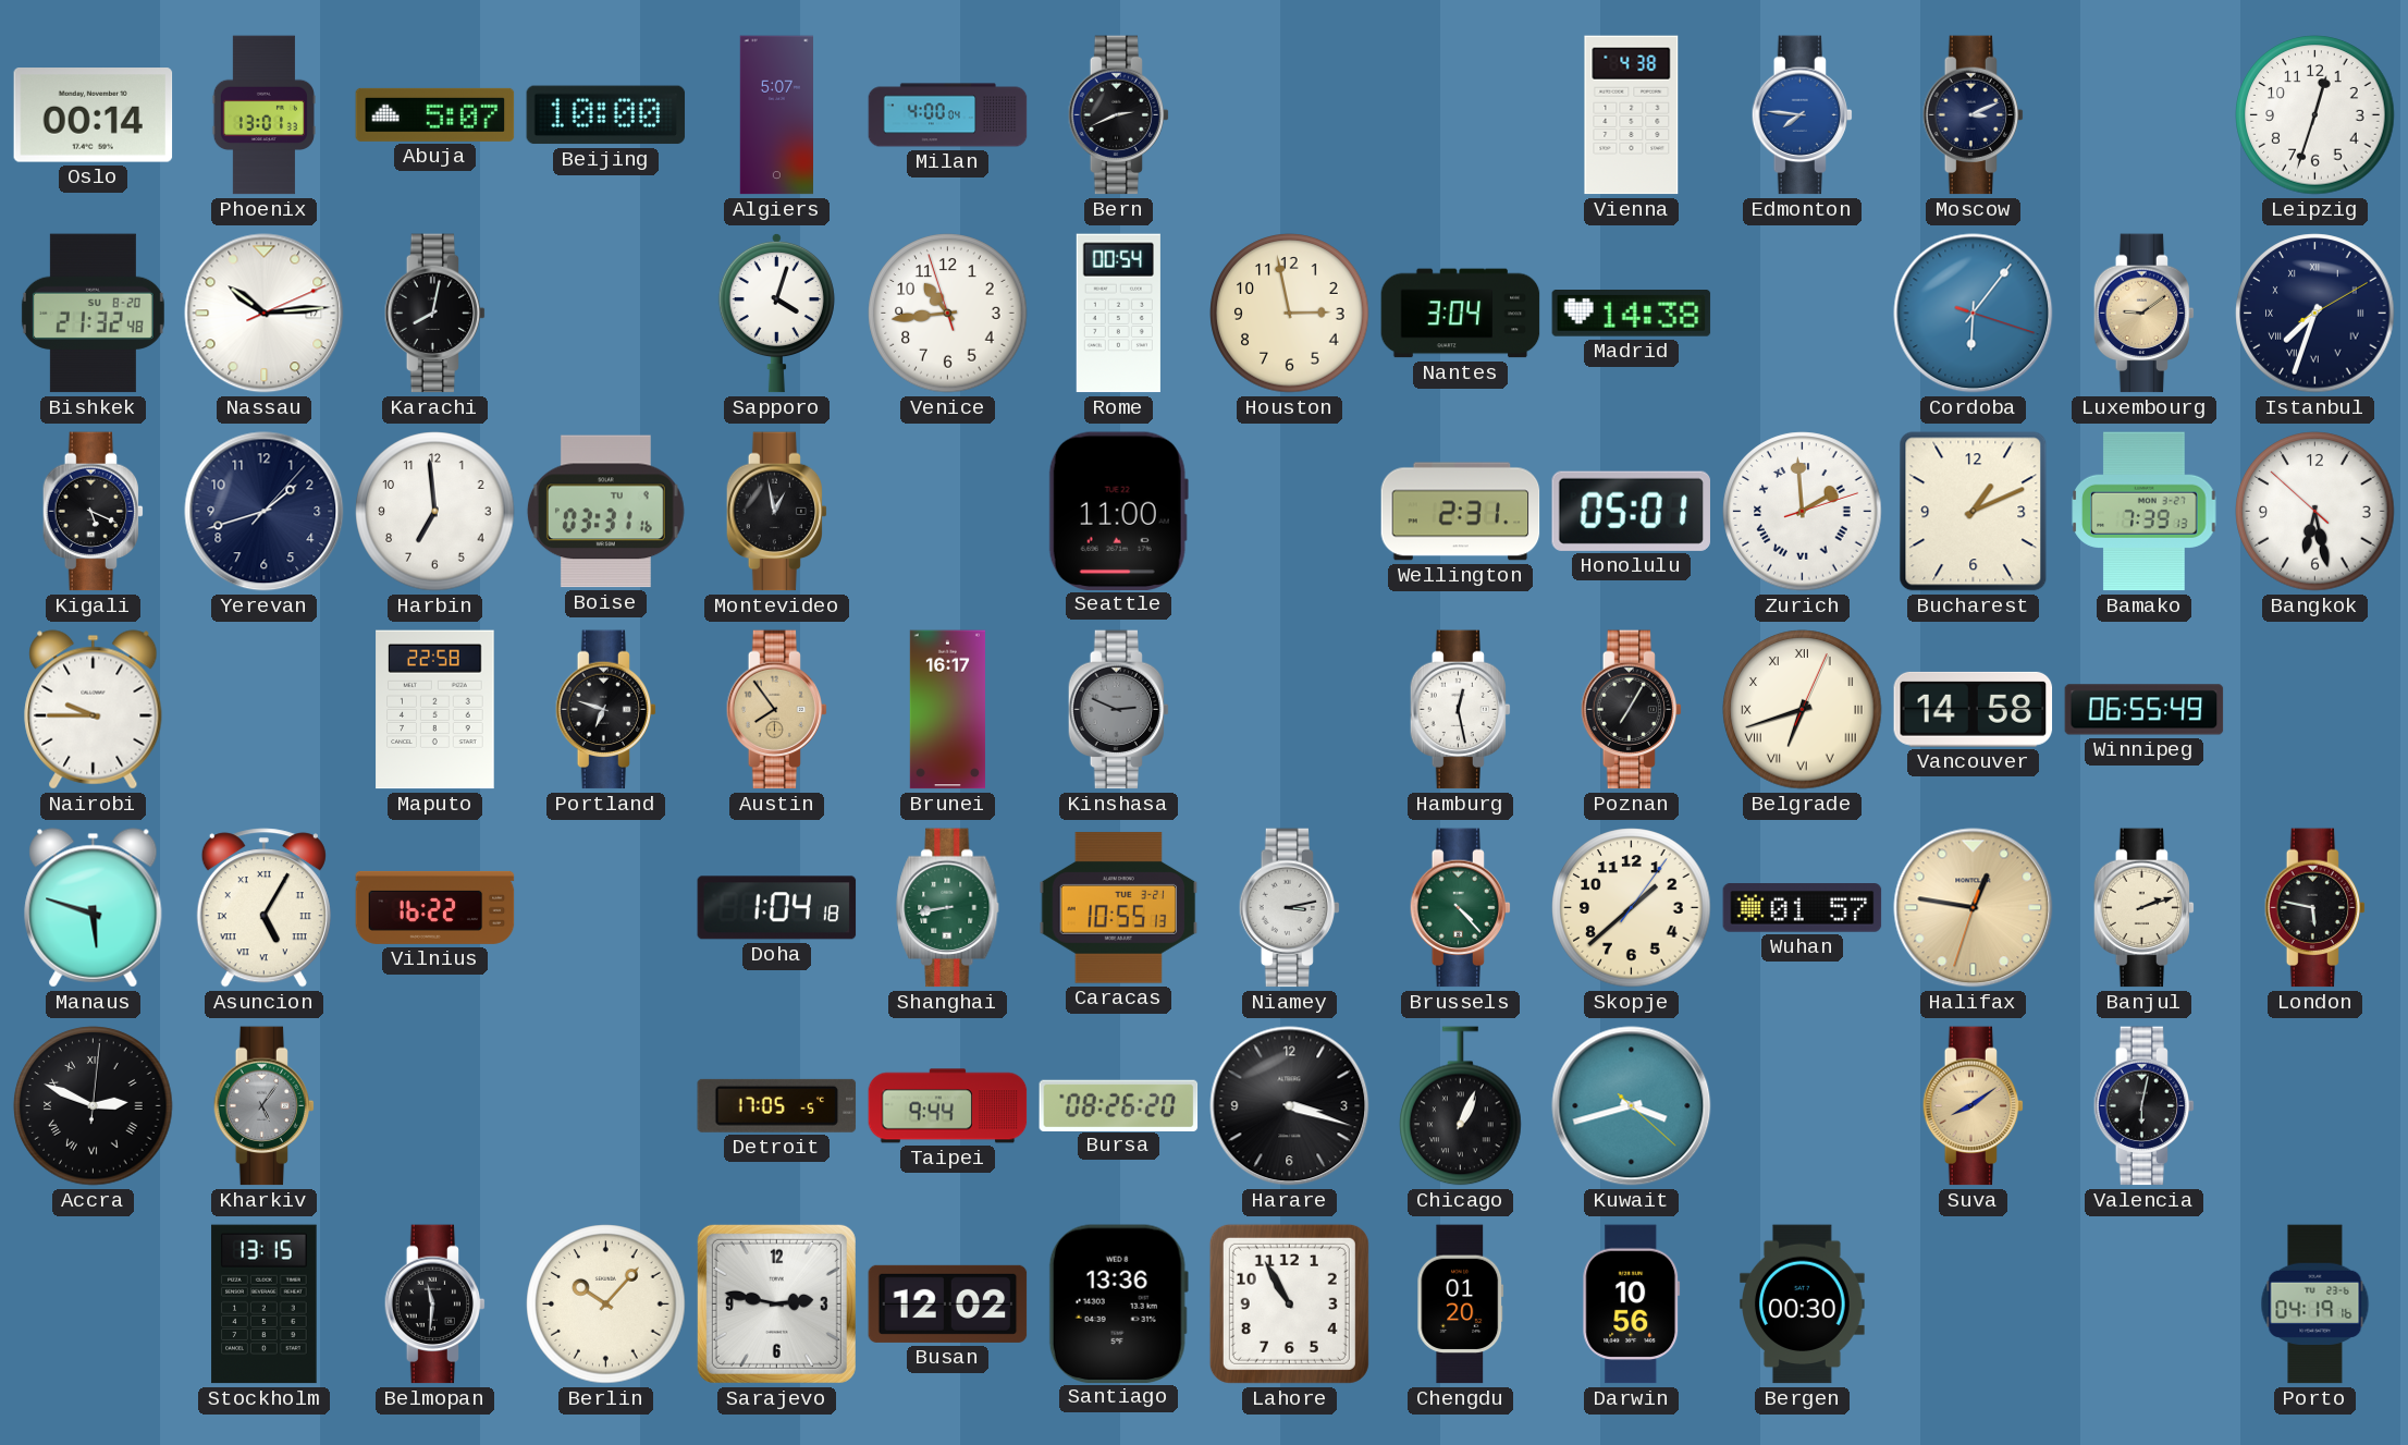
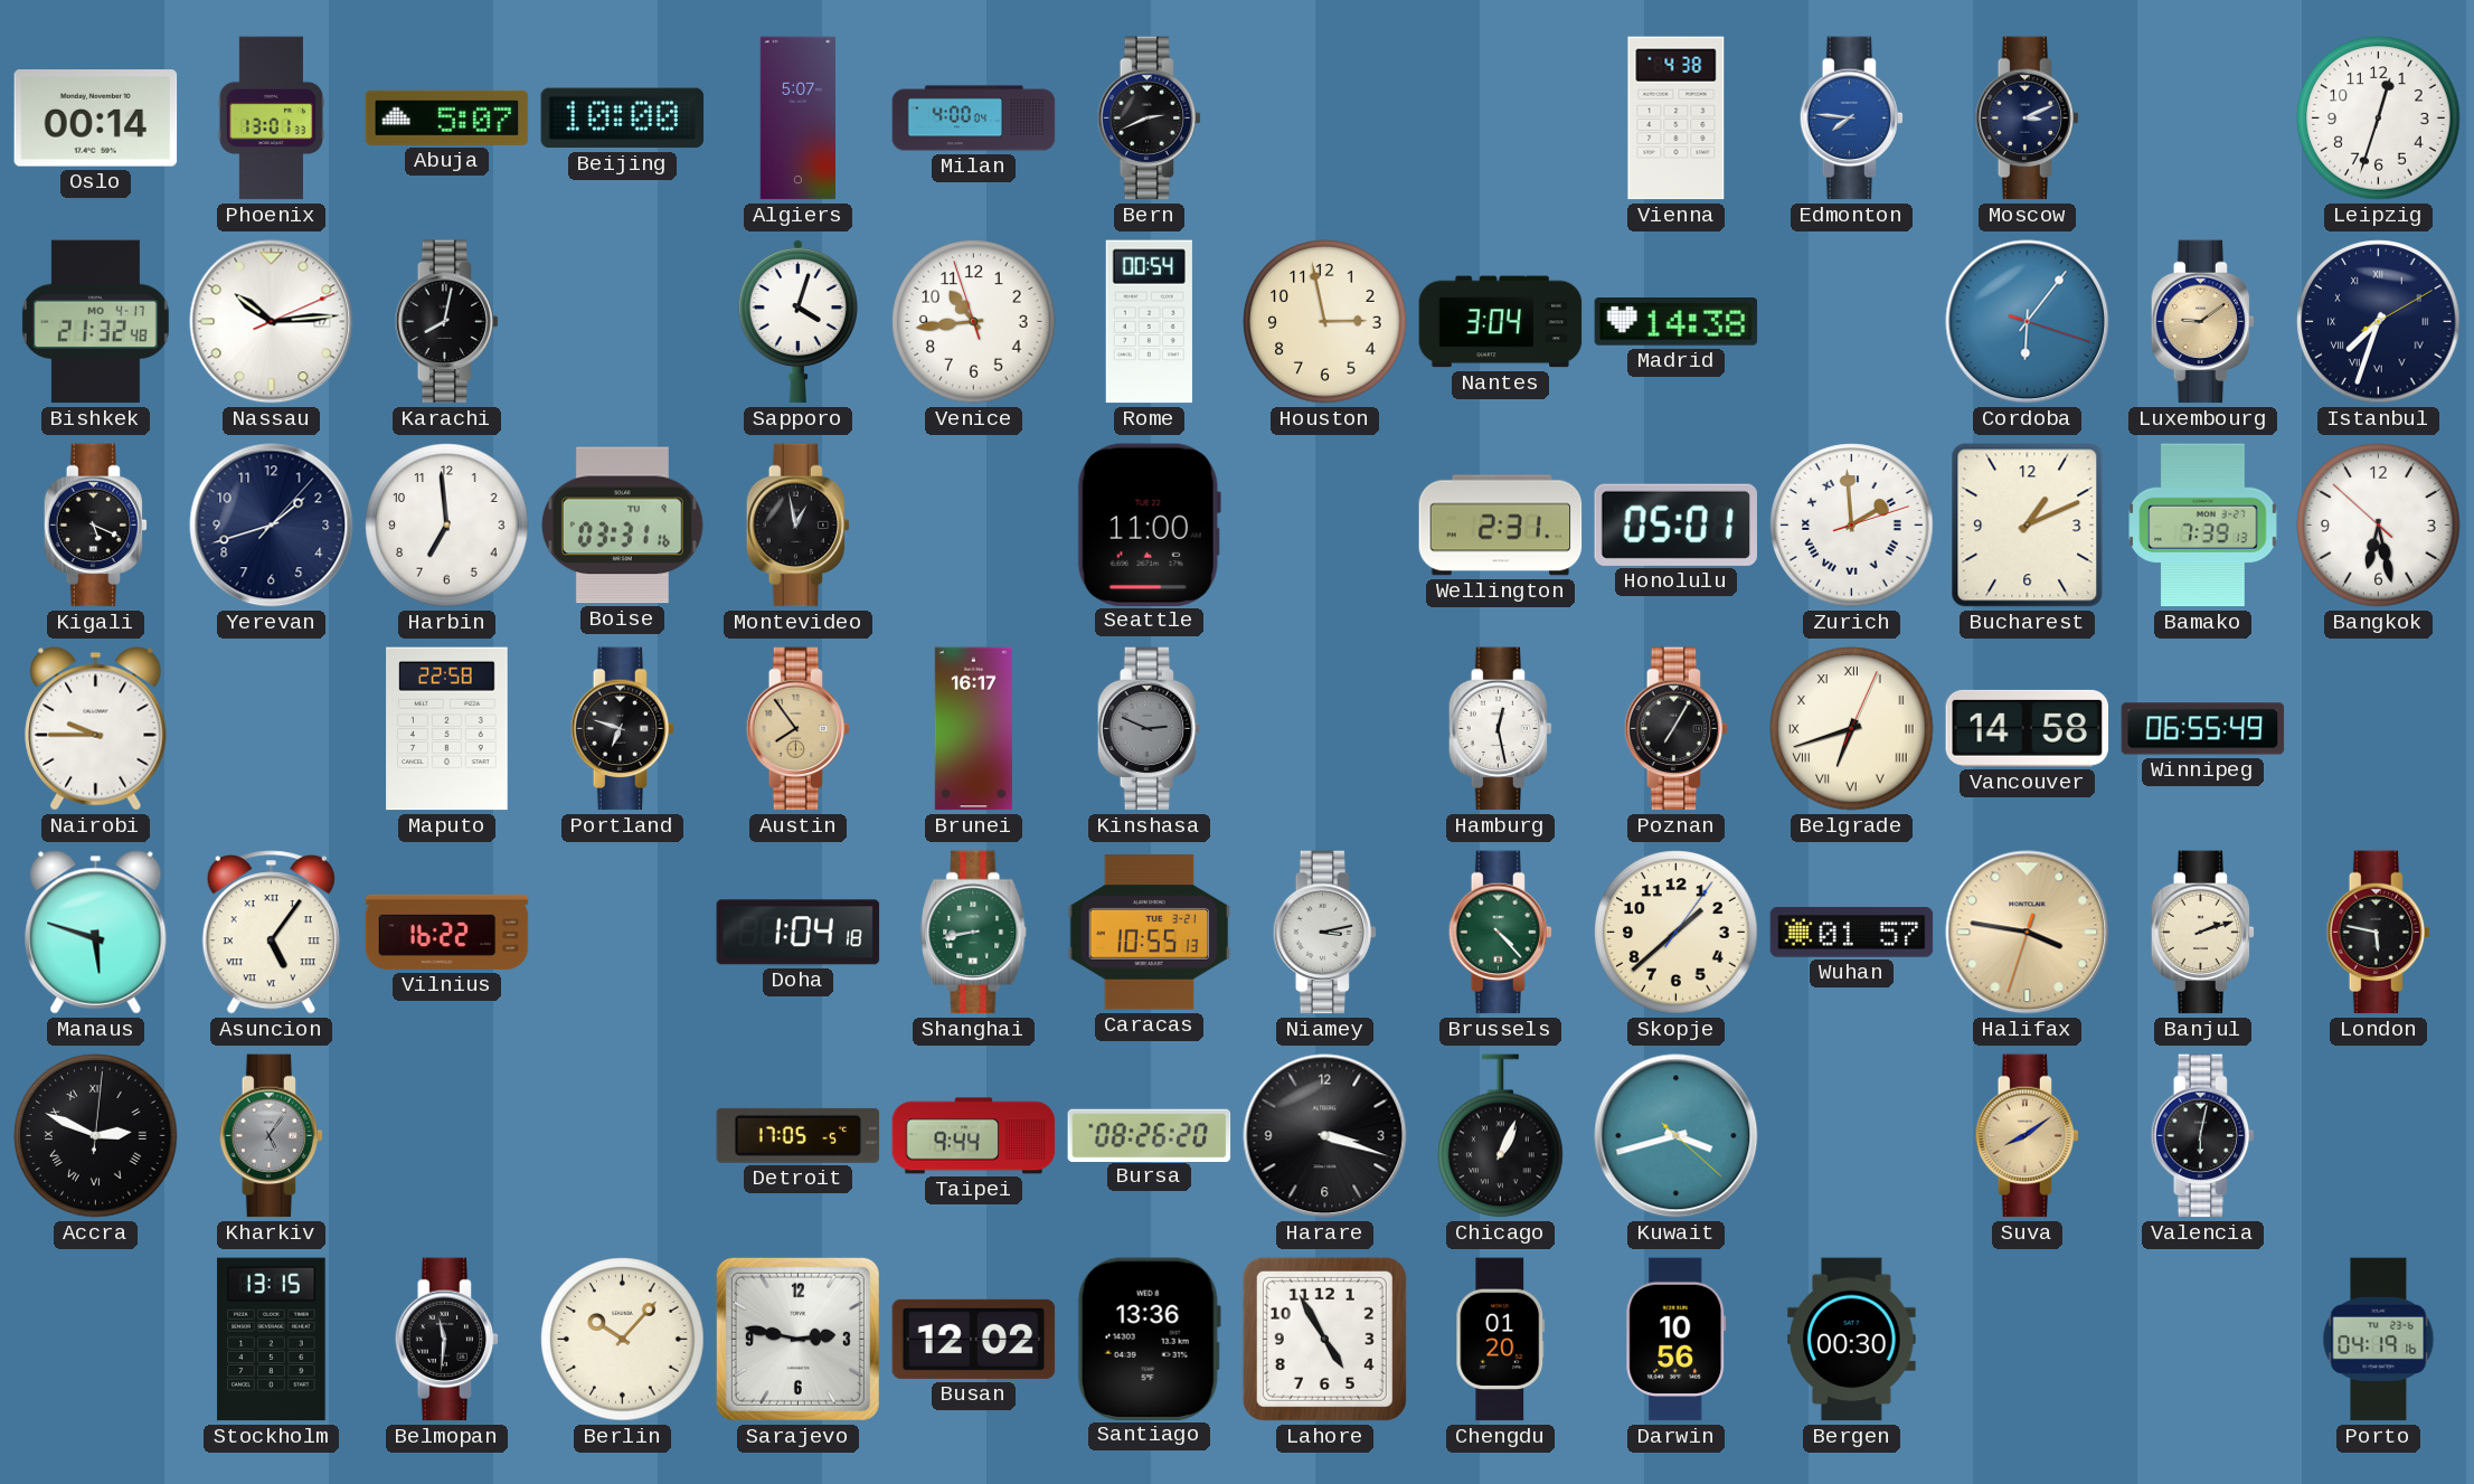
Bishkek date: SU 8-20 -> MO 4-17
Asuncion: 5:05 -> 5:06
Halifax: 12:46 -> 3:46
Lahore: 10:55 -> 4:55
